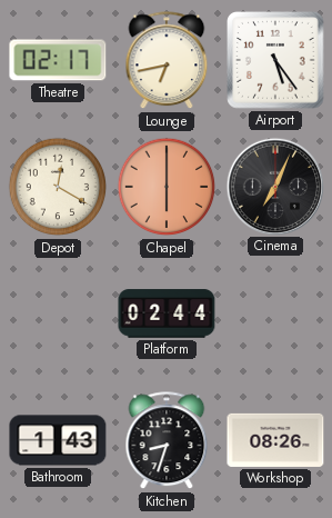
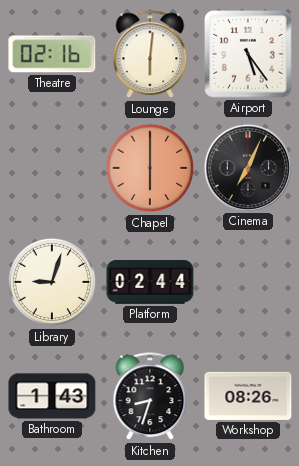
Theatre: 02:17 -> 02:16
Lounge: 6:43 -> 6:01
Depot: 12:20 -> none
Library: none -> 9:03
